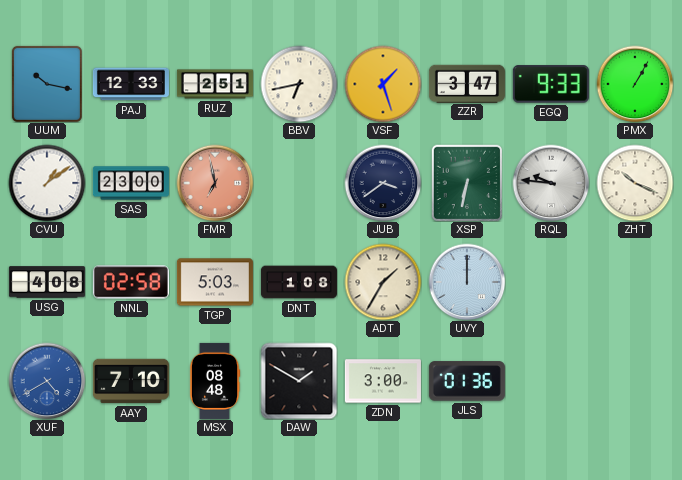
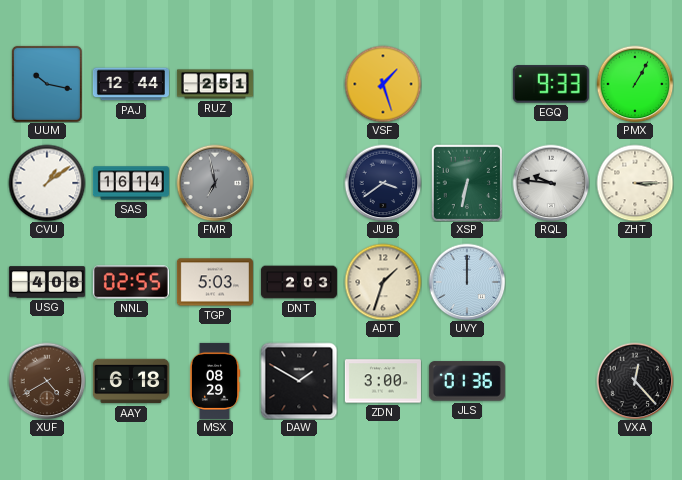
PAJ: 12:33 -> 12:44
BBV: 6:43 -> none
ZZR: 3:47 -> none
SAS: 23:00 -> 16:14
FMR dial: salmon -> grey
ZHT: 10:19 -> 3:15
NNL: 02:58 -> 02:55
DNT: 1:08 -> 2:03
ADT: 1:35 -> 1:33
XUF dial: blue -> brown
AAY: 7:10 -> 6:18
MSX: 08:48 -> 08:29
VXA: none -> 12:23
